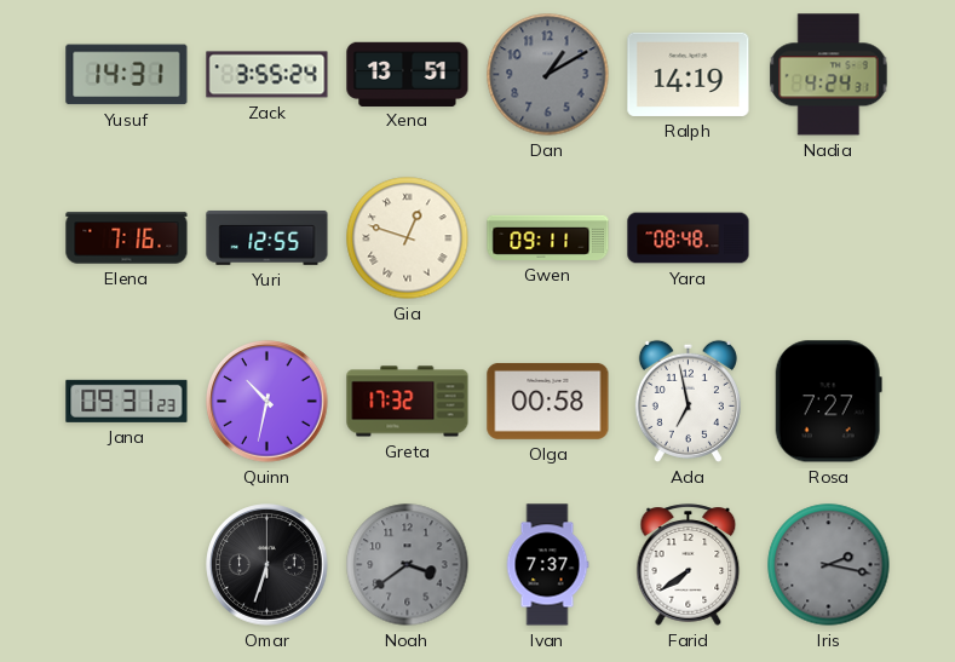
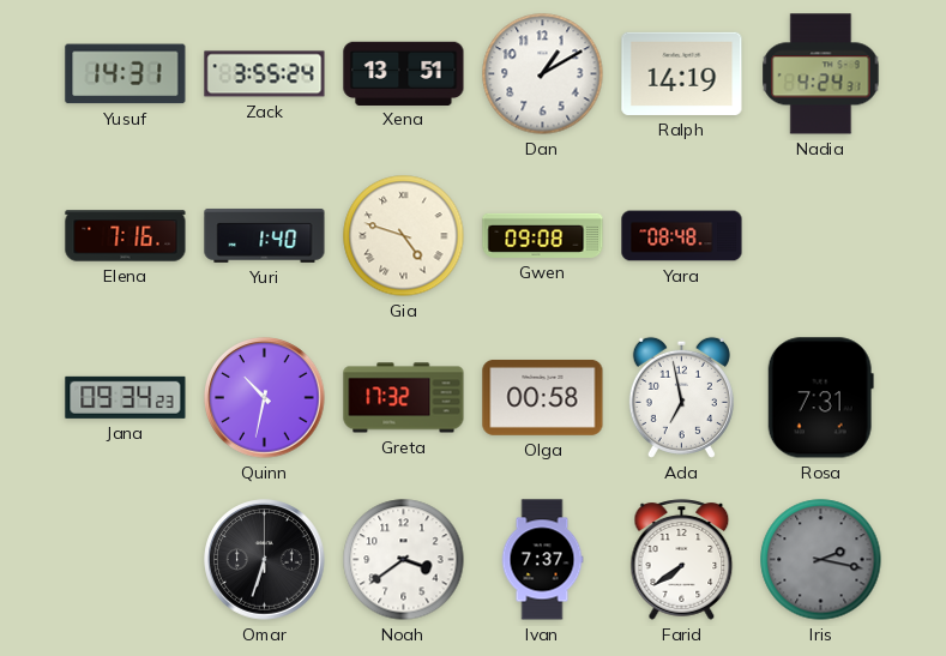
Dan dial: grey -> white
Yuri: 12:55 -> 1:40
Gia: 12:48 -> 4:48
Gwen: 09:11 -> 09:08
Jana: 09:31 -> 09:34
Rosa: 7:27 -> 7:31
Noah dial: grey -> white
